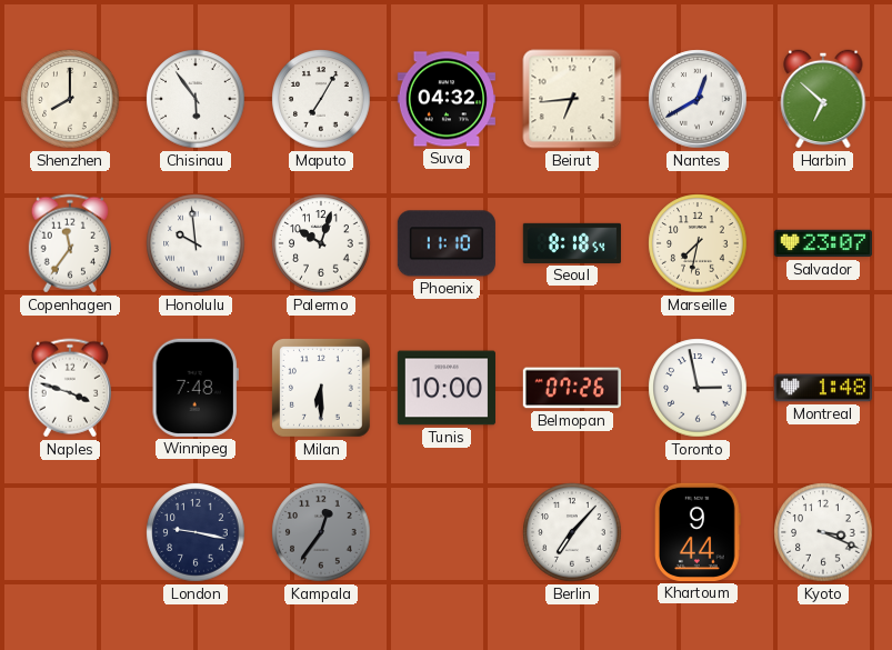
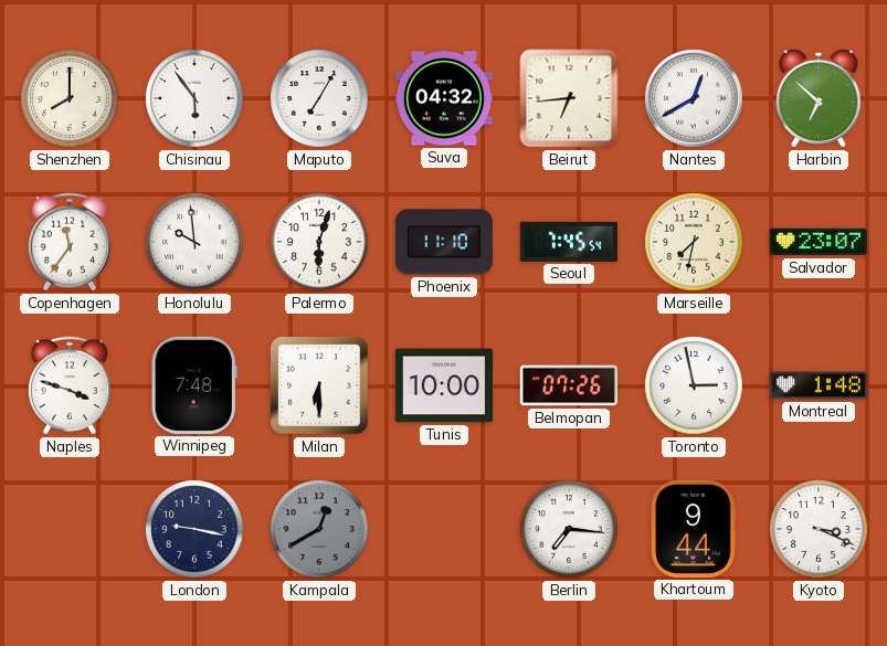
Palermo: 10:03 -> 6:03
Seoul: 8:18 -> 7:45
Kampala: 12:36 -> 12:40
Berlin: 7:07 -> 7:16
